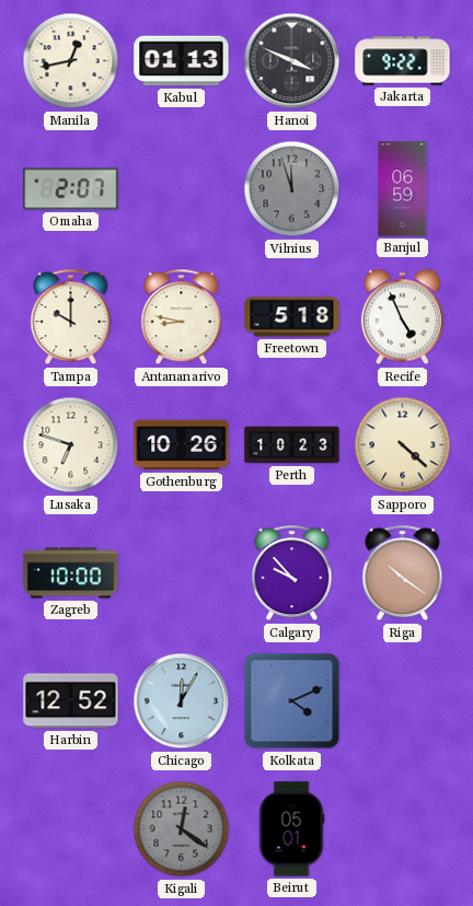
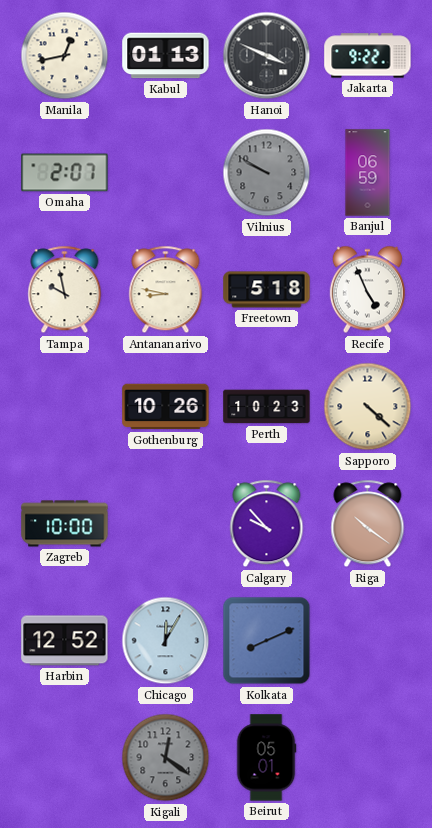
Vilnius: 11:57 -> 9:50
Tampa: 10:00 -> 9:58
Lusaka: 6:48 -> none
Kolkata: 4:11 -> 8:11
